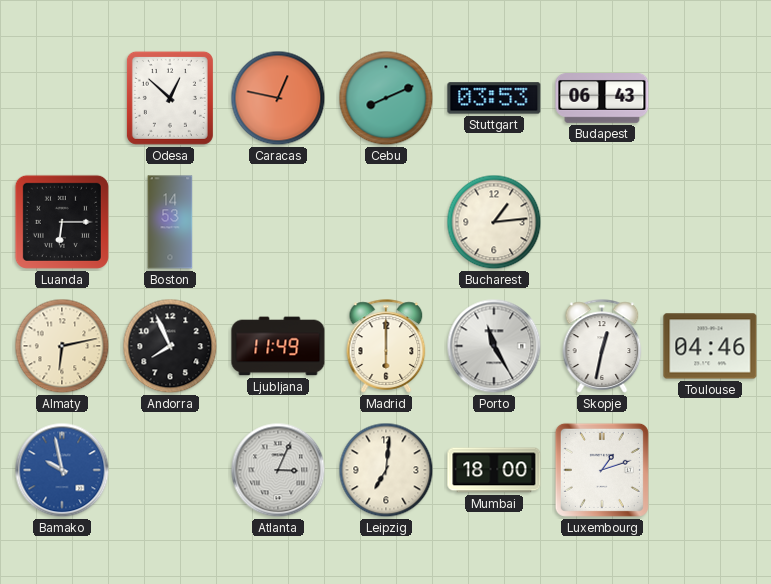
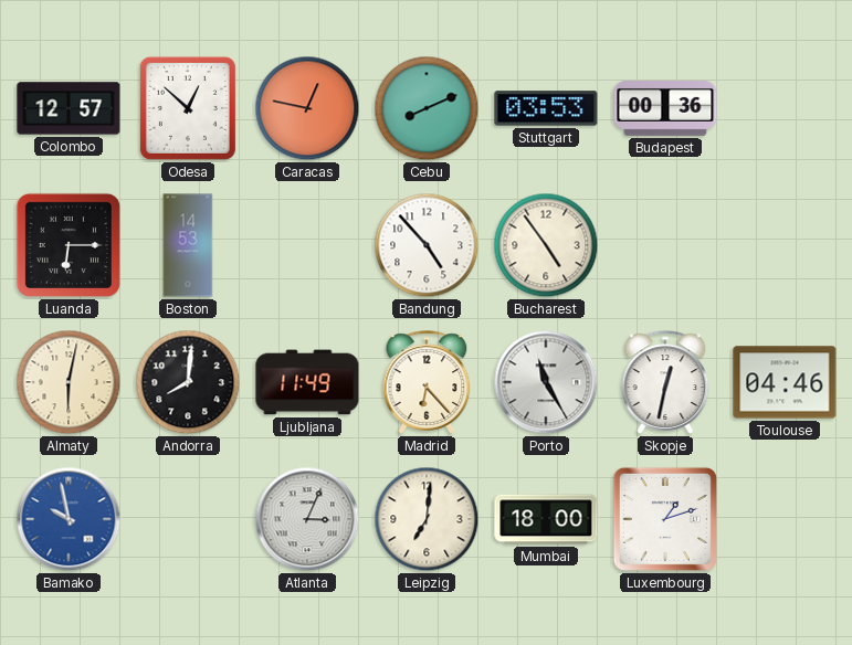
Colombo: none -> 12:57
Budapest: 06:43 -> 00:36
Bandung: none -> 4:53
Bucharest: 1:14 -> 4:54
Almaty: 6:13 -> 6:02
Andorra: 7:56 -> 8:01
Madrid: 6:00 -> 6:23
